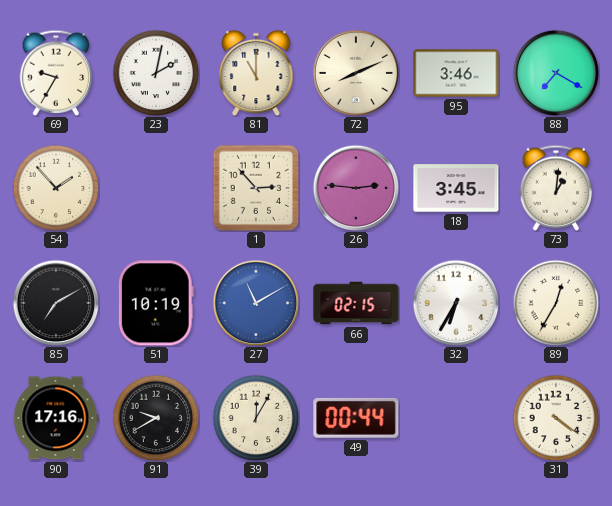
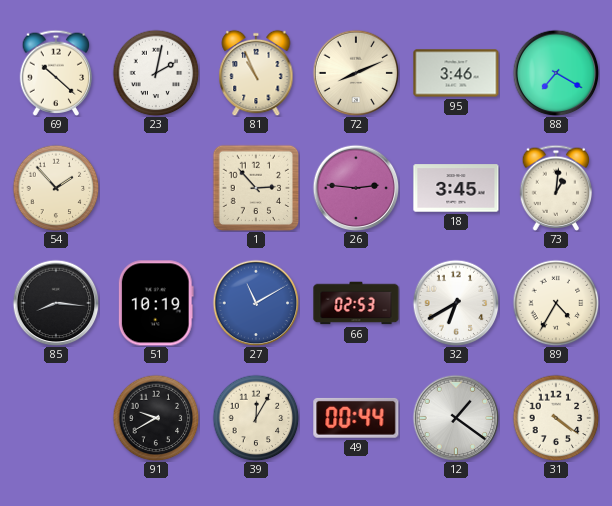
69: 9:35 -> 10:22
81: 11:00 -> 10:56
85: 7:10 -> 8:16
66: 02:15 -> 02:53
32: 6:35 -> 6:40
89: 12:35 -> 4:35
90: 17:16 -> none
12: none -> 1:21
